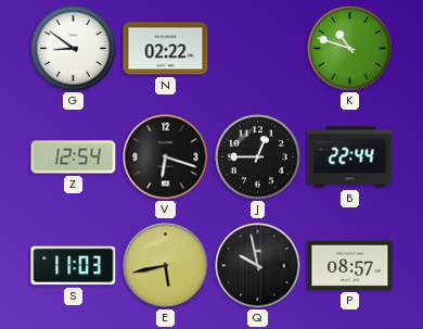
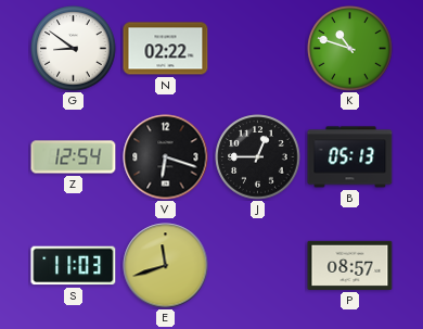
B: 22:44 -> 05:13
E: 5:43 -> 11:42
Q: 9:58 -> none
